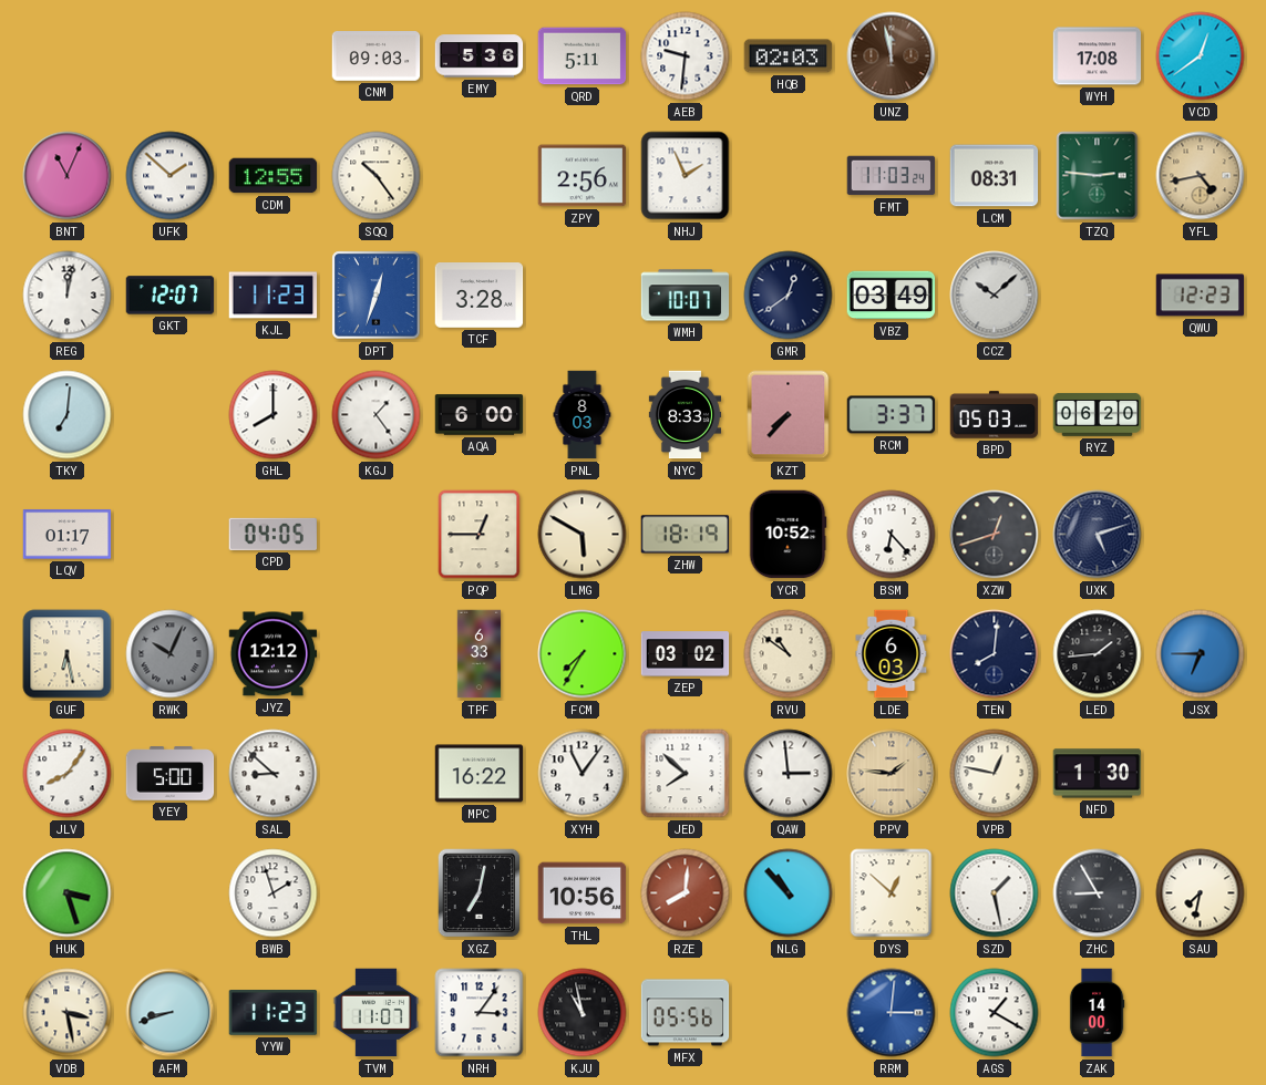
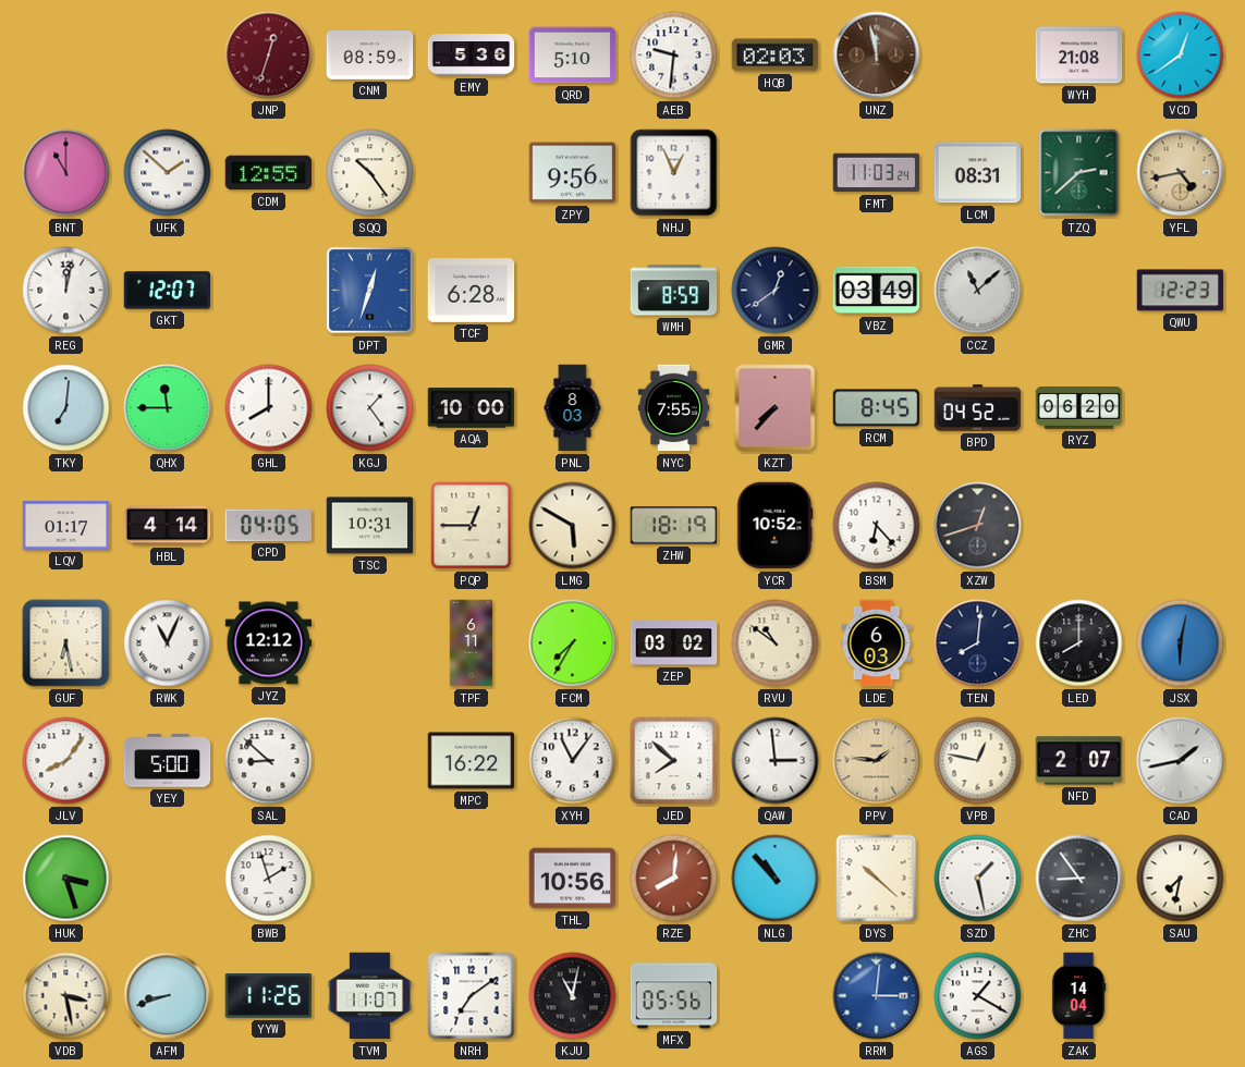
JNP: none -> 12:33
CNM: 09:03 -> 08:59
QRD: 5:11 -> 5:10
WYH: 17:08 -> 21:08
BNT: 11:04 -> 11:00
ZPY: 2:56 -> 9:56
NHJ: 1:56 -> 12:56
TZQ: 2:46 -> 2:38
KJL: 11:23 -> none
TCF: 3:28 -> 6:28
WMH: 10:07 -> 8:59
CCZ: 10:08 -> 11:08
QHX: none -> 11:45
AQA: 6:00 -> 10:00
NYC: 8:33 -> 7:55
RCM: 3:37 -> 8:45
BPD: 05:03 -> 04:52
HBL: none -> 4:14
TSC: none -> 10:31
UXK: 5:12 -> none
RWK: 10:04 -> 11:04
RWK dial: grey -> white
TPF: 6:33 -> 6:11
LED: 1:44 -> 8:00
JSX: 6:45 -> 6:02
NFD: 1:30 -> 2:07
CAD: none -> 1:43
XGZ: 7:02 -> none
DYS: 12:52 -> 10:22
ZHC: 8:55 -> 8:54
YYW: 11:23 -> 11:26
NRH: 3:06 -> 7:09
KJU: 10:58 -> 11:02
ZAK: 14:00 -> 14:04
